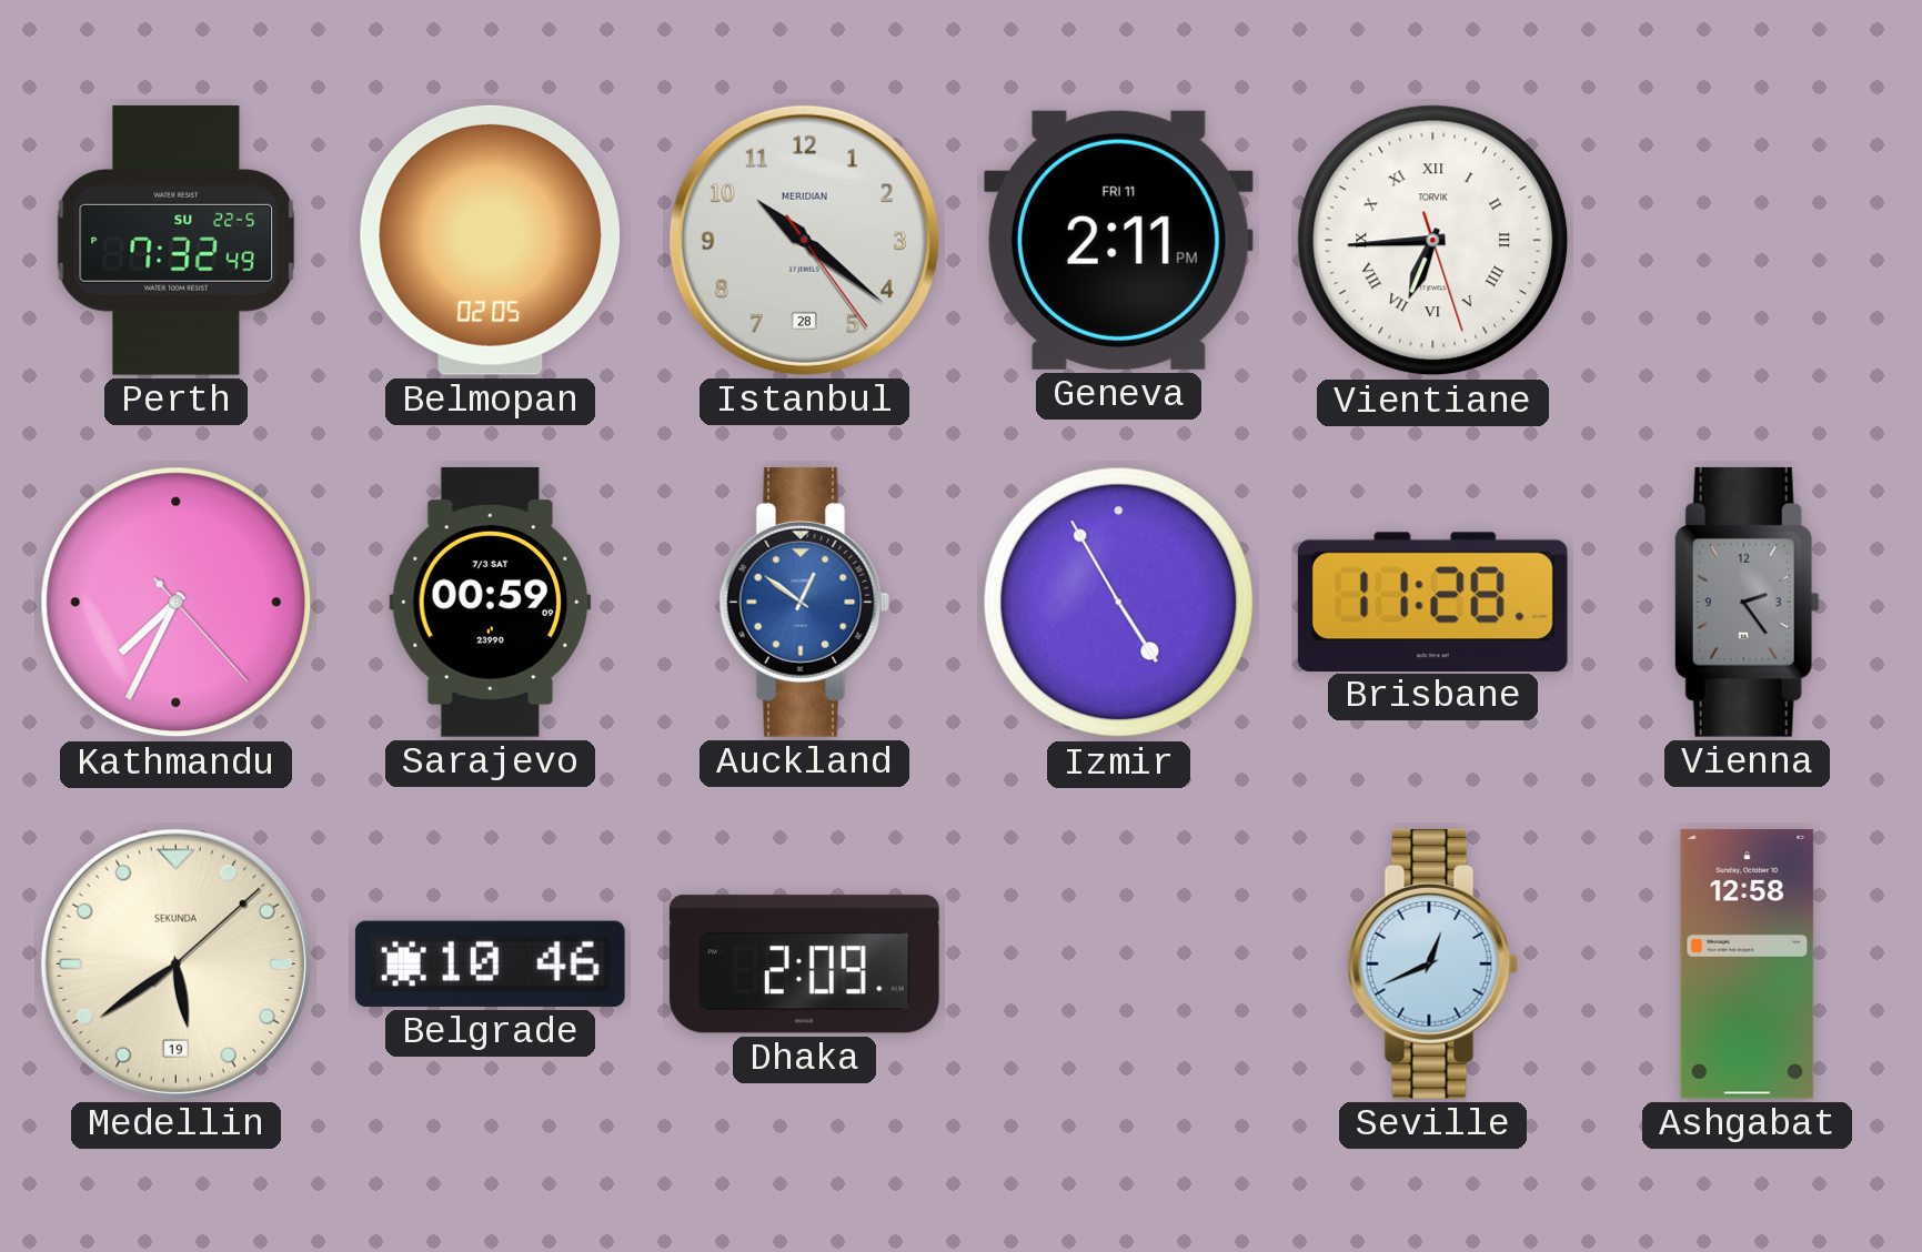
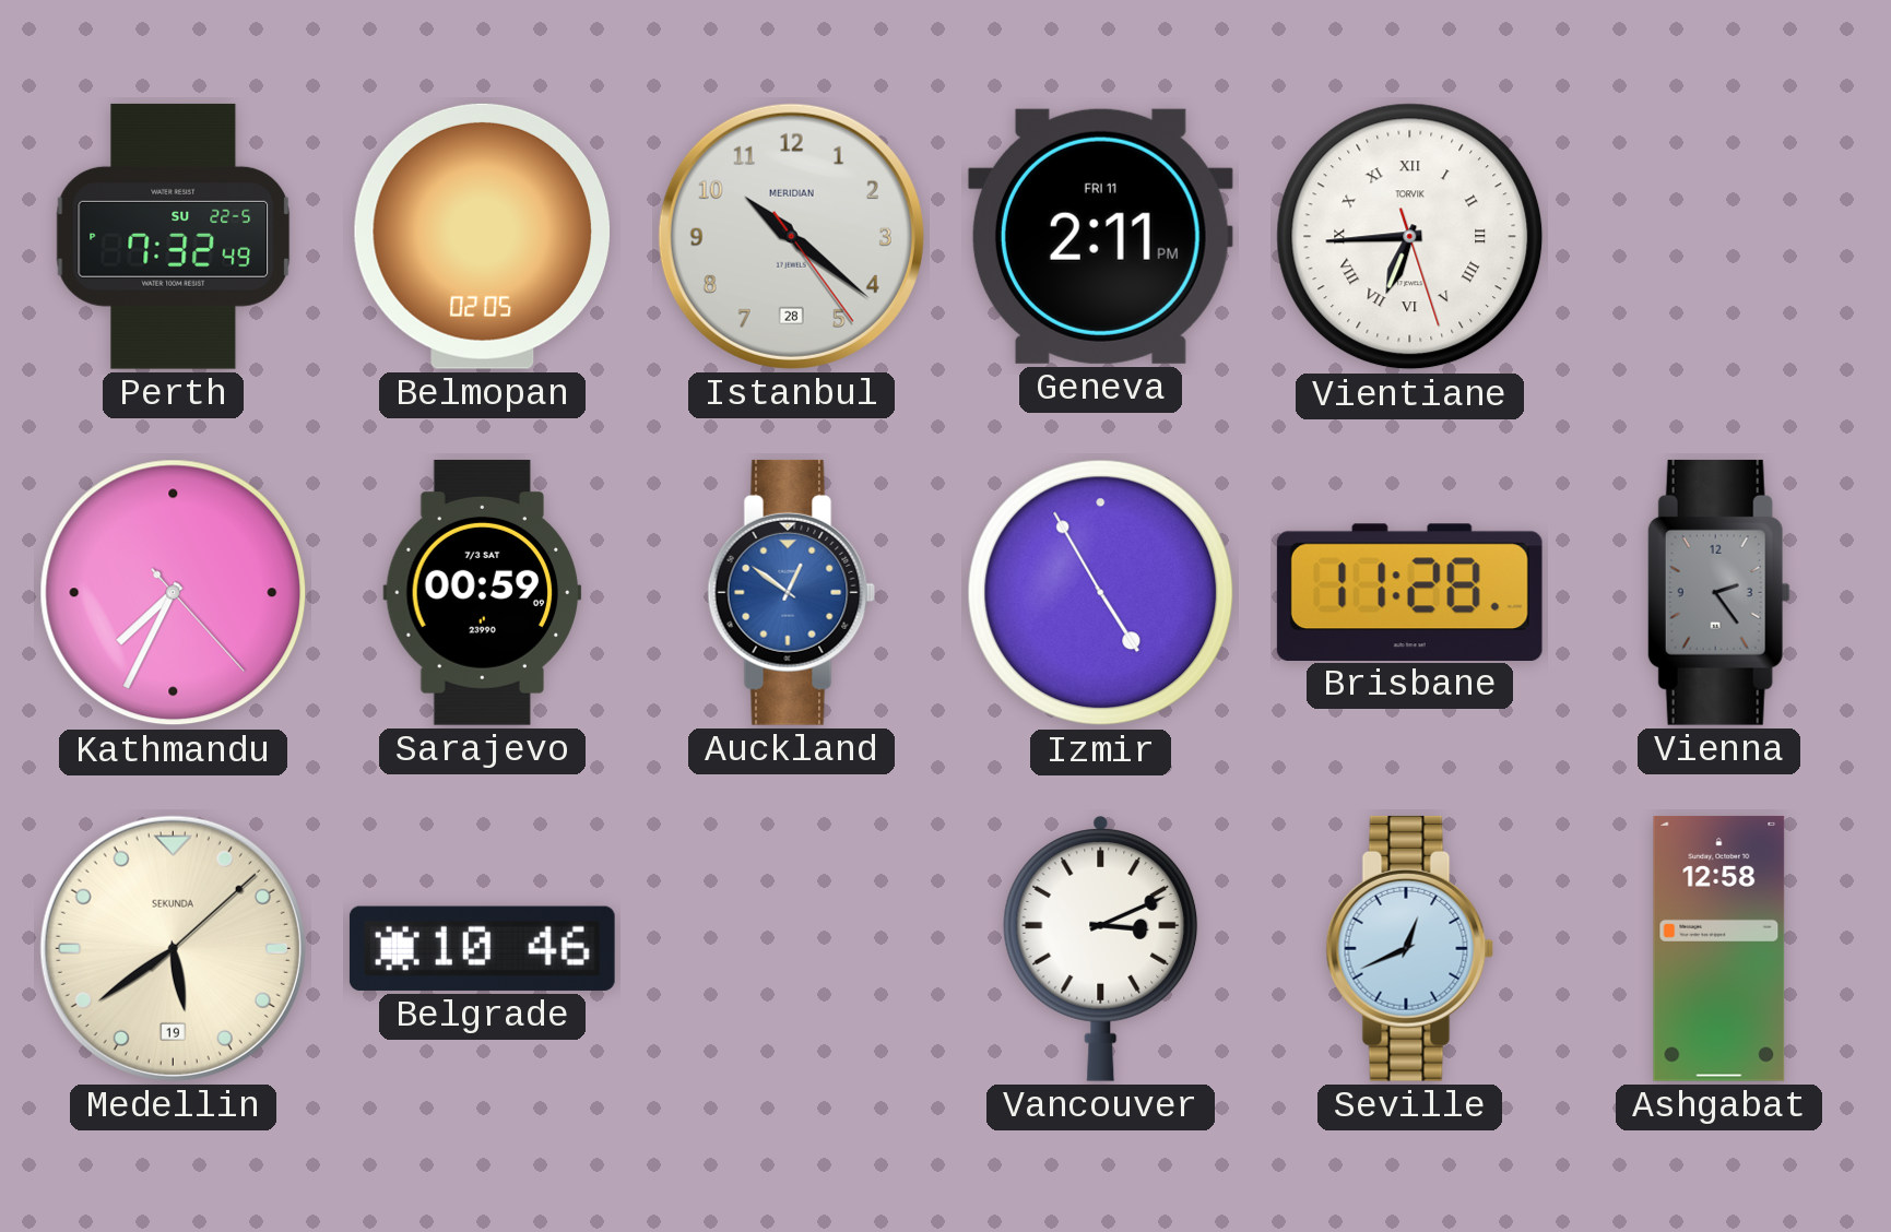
Dhaka: 2:09 -> none
Vancouver: none -> 3:11
